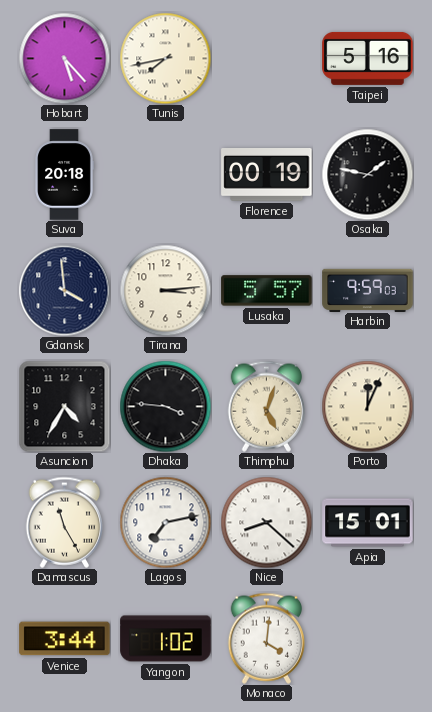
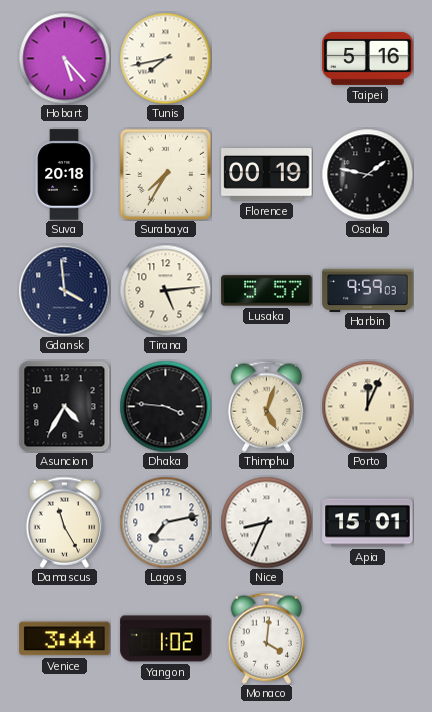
Surabaya: none -> 7:35
Tirana: 3:14 -> 5:14
Nice: 8:22 -> 8:34
